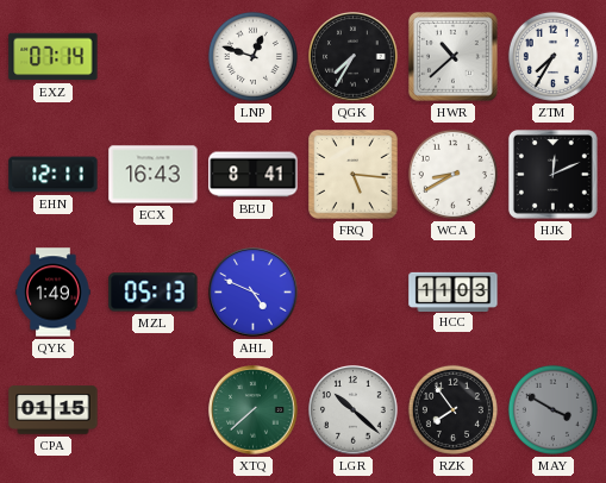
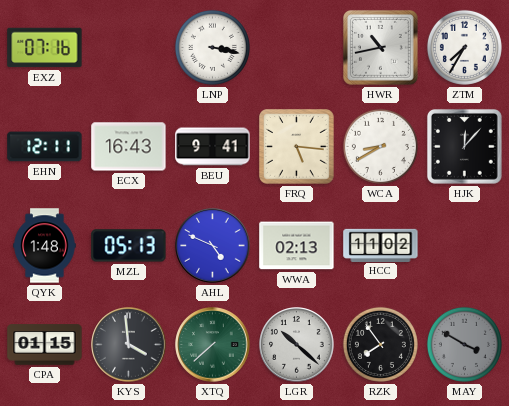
EXZ: 07:14 -> 07:16
LNP: 12:48 -> 3:17
QGK: 7:35 -> none
HWR: 10:38 -> 10:43
BEU: 8:41 -> 9:41
HJK: 12:11 -> 12:07
QYK: 1:49 -> 1:48
WWA: none -> 02:13
HCC: 11:03 -> 11:02
KYS: none -> 3:59
